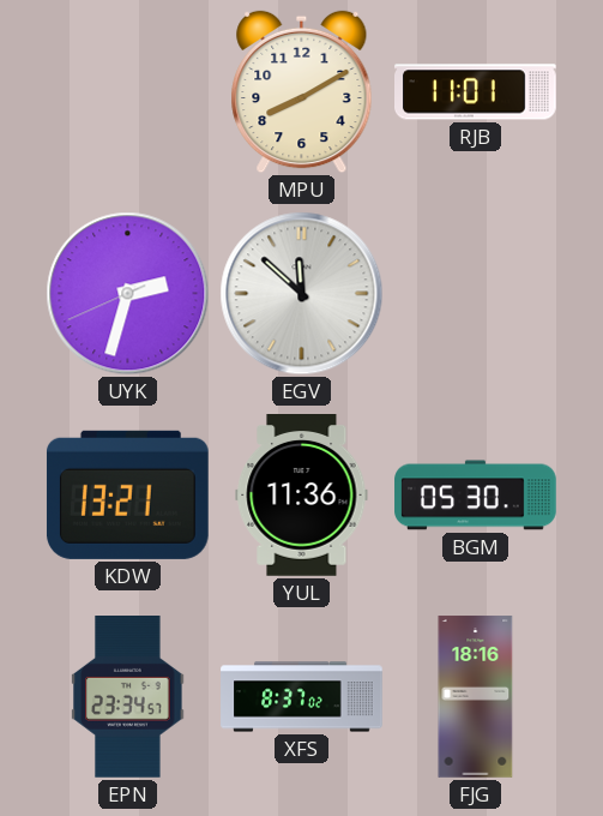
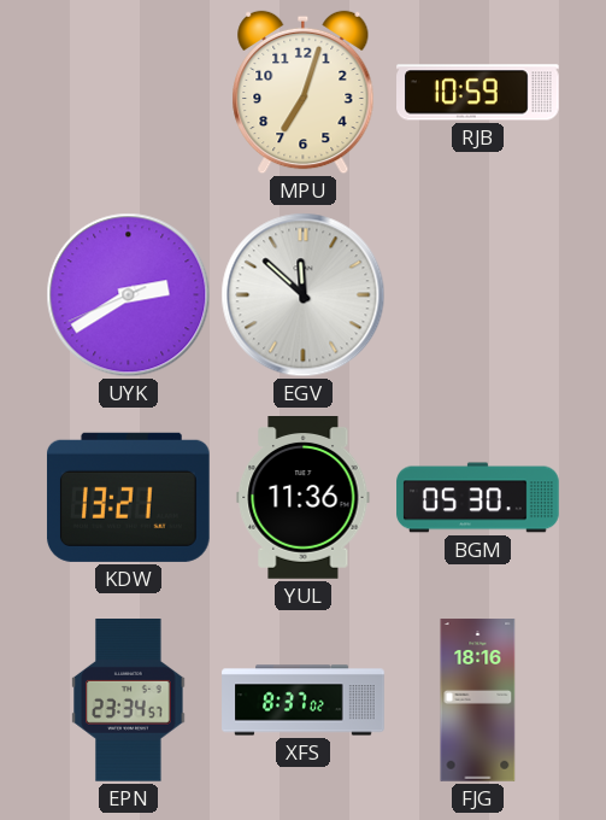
MPU: 8:10 -> 7:03
RJB: 11:01 -> 10:59
UYK: 2:32 -> 2:39
